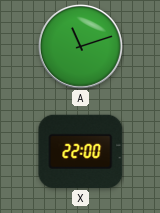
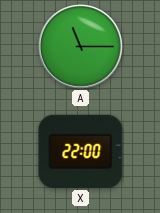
A: 11:12 -> 11:15
